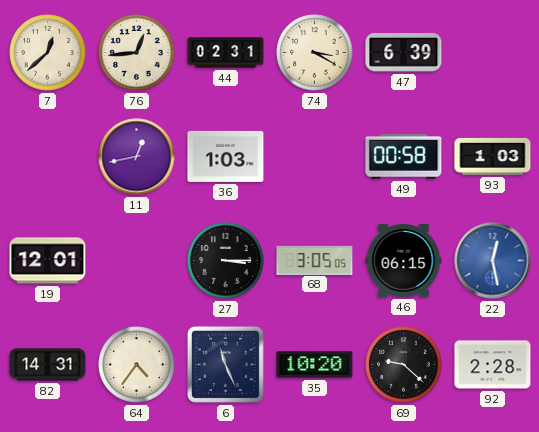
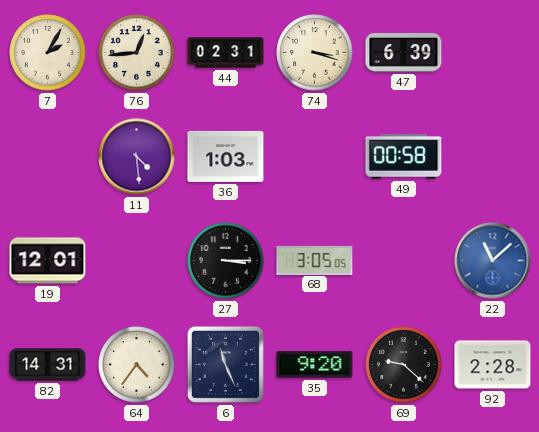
7: 12:38 -> 2:05
74: 3:20 -> 3:18
11: 12:43 -> 4:29
93: 1:03 -> none
46: 06:15 -> none
22: 12:28 -> 11:08
35: 10:20 -> 9:20
